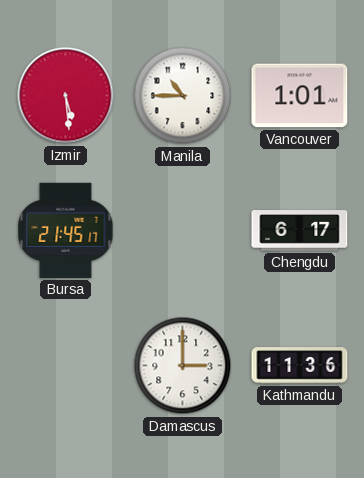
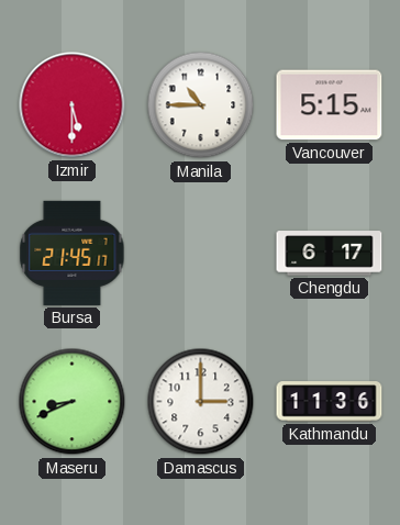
Izmir: 5:29 -> 5:30
Vancouver: 1:01 -> 5:15
Maseru: none -> 8:41
